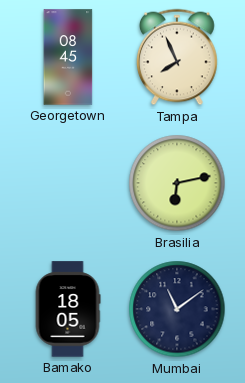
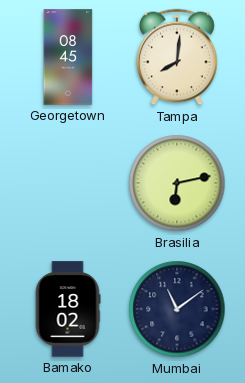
Tampa: 7:56 -> 8:01
Bamako: 18:05 -> 18:02
